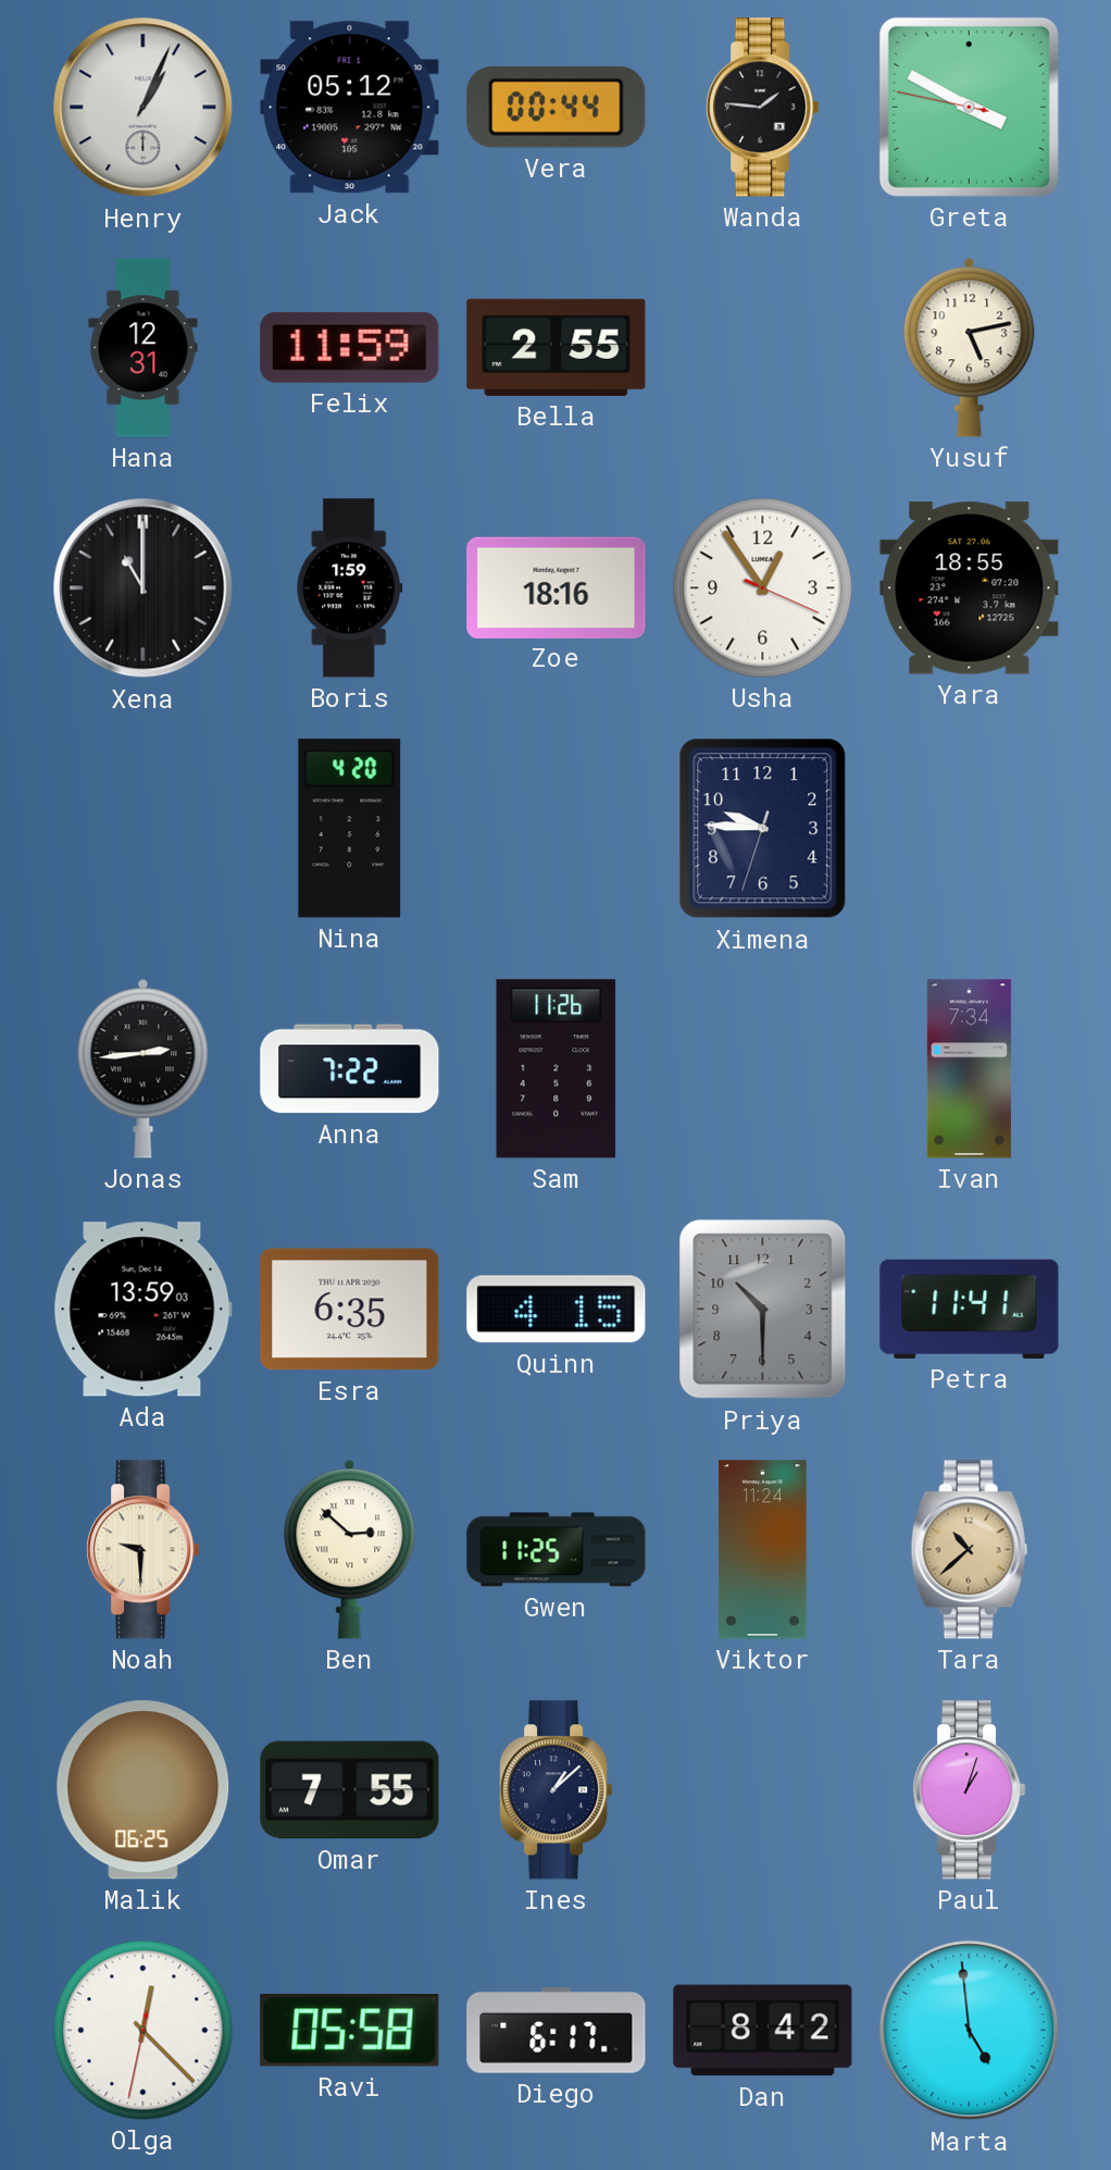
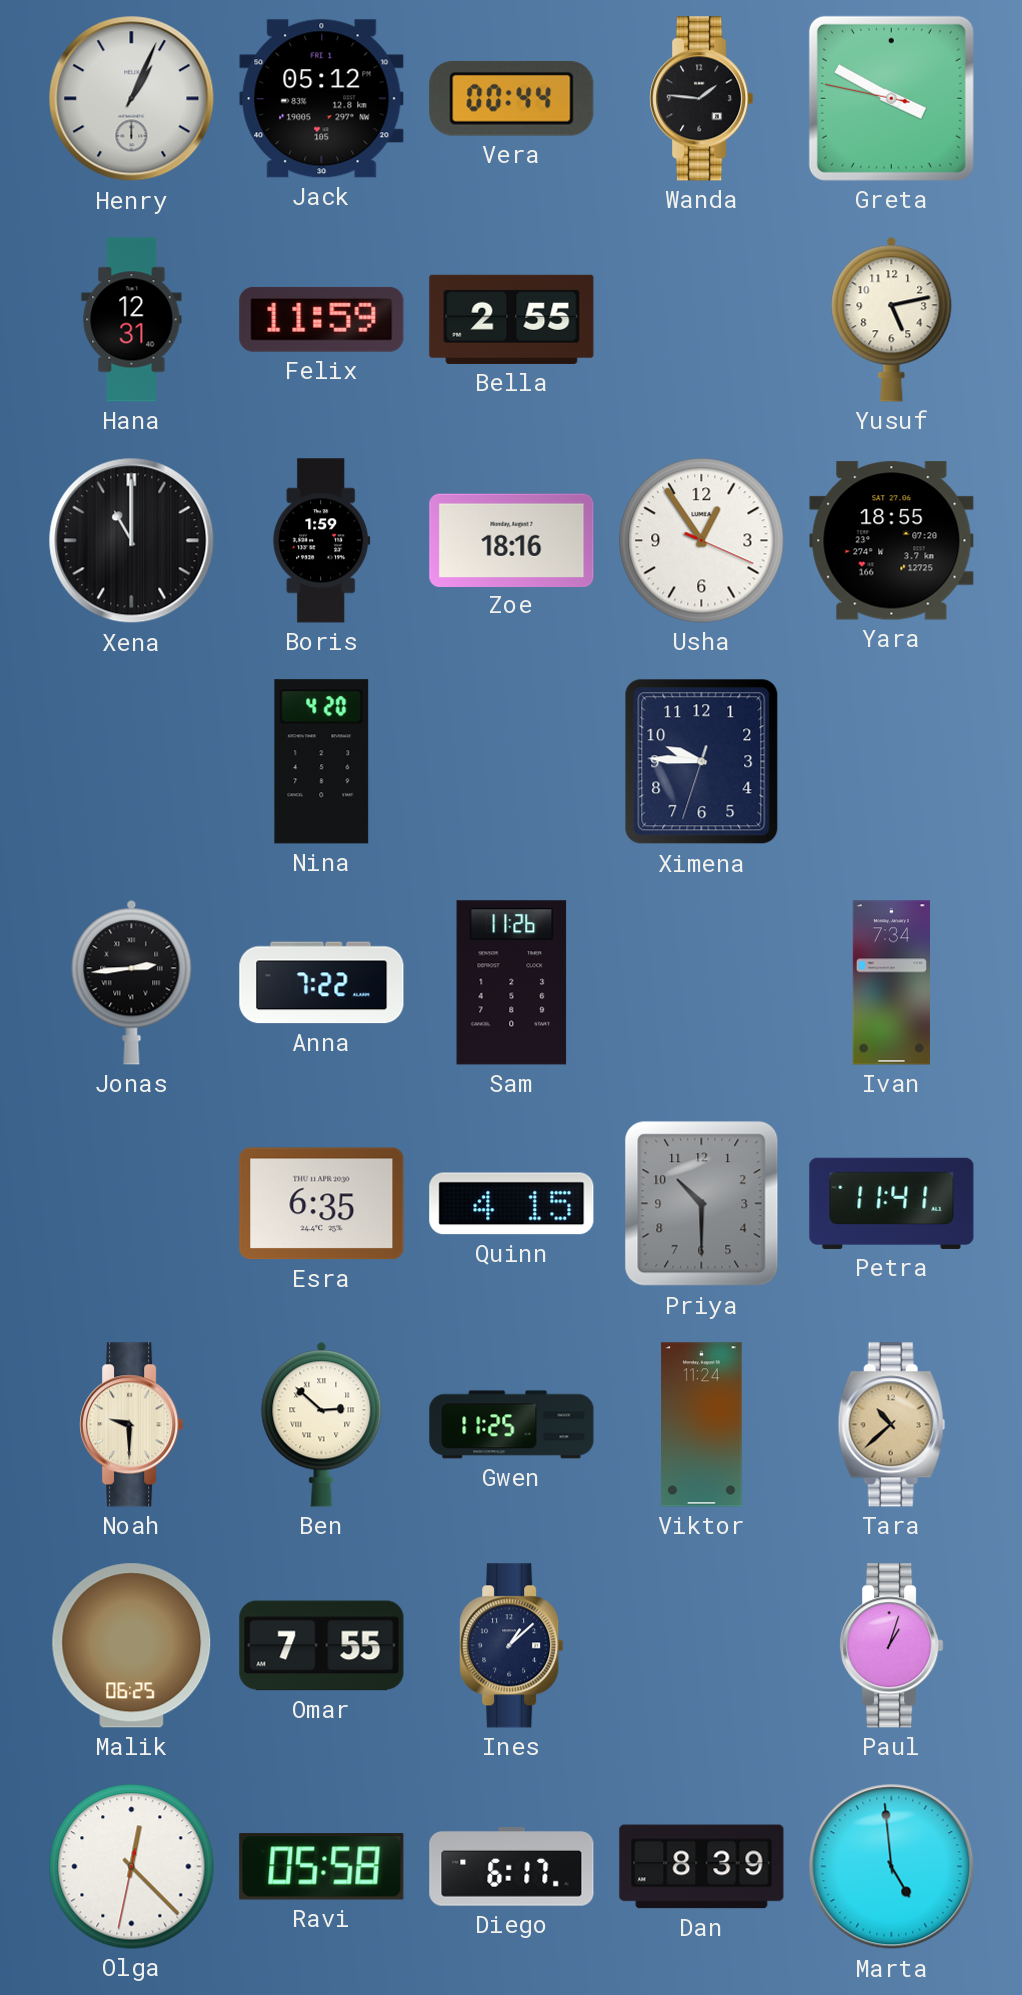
Ada: 13:59 -> none
Dan: 8:42 -> 8:39
